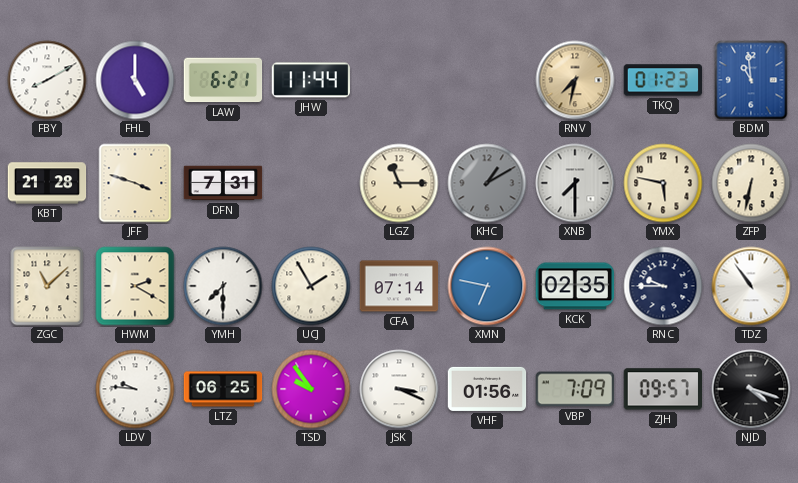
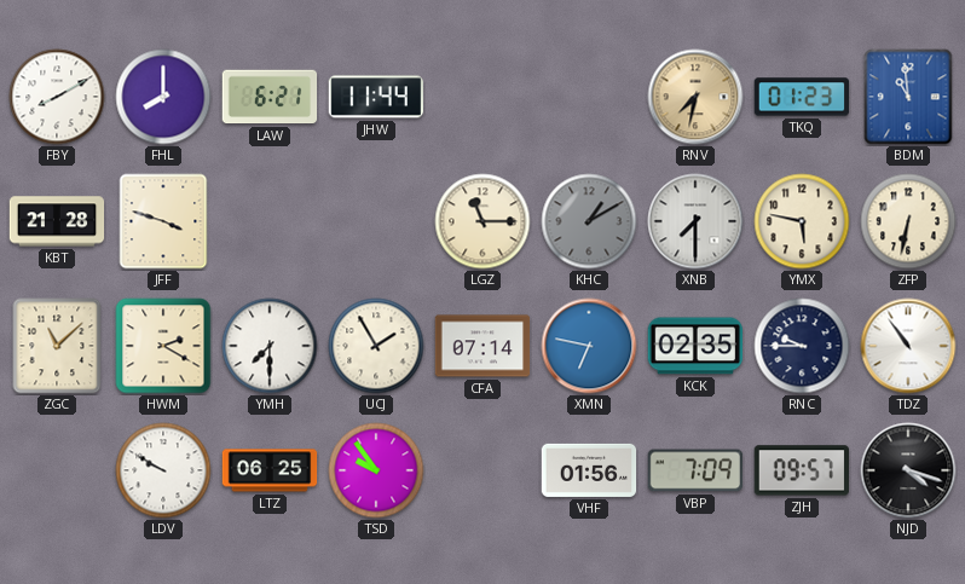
FHL: 5:00 -> 8:00
DFN: 7:31 -> none
LDV: 9:46 -> 9:50
JSK: 3:19 -> none
